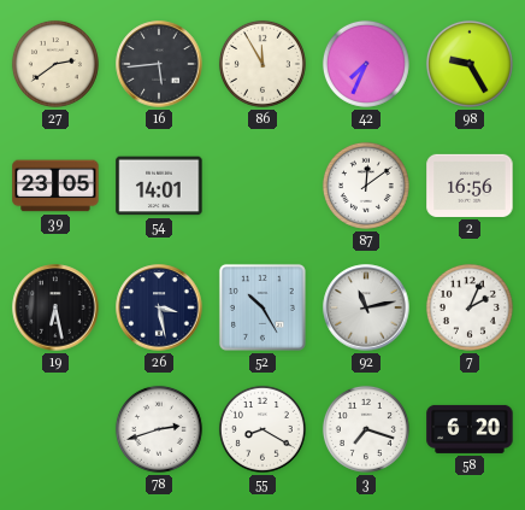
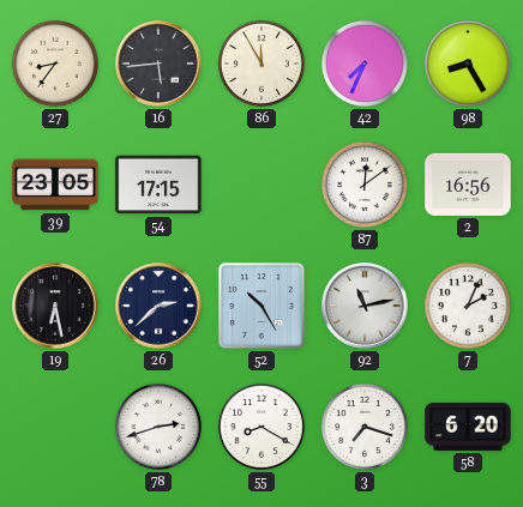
27: 2:39 -> 8:36
98: 9:25 -> 8:25
54: 14:01 -> 17:15
26: 3:28 -> 2:38
